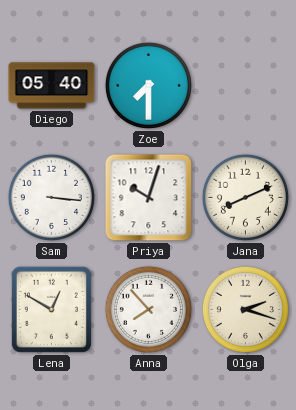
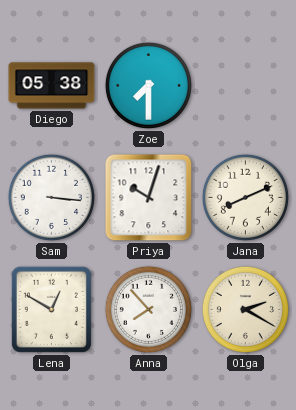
Diego: 05:40 -> 05:38
Olga: 2:18 -> 2:20
